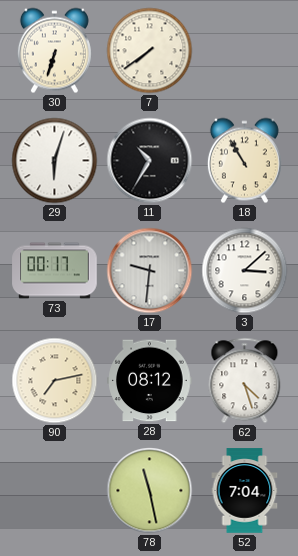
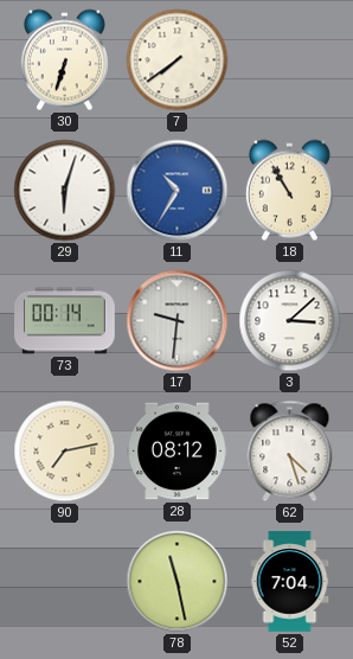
11 dial: black -> blue
73: 00:17 -> 00:14
